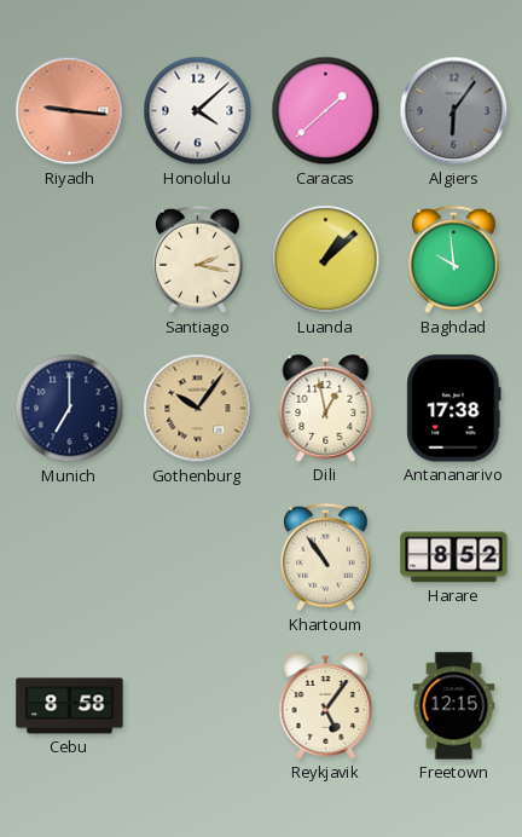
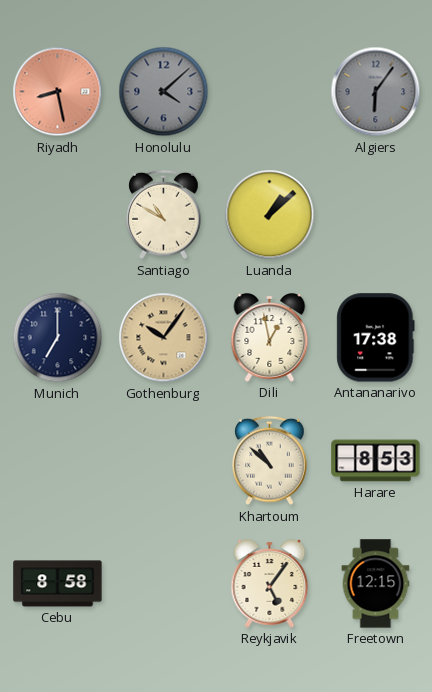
Riyadh: 9:16 -> 8:28
Honolulu dial: white -> grey
Caracas: 1:38 -> none
Santiago: 2:17 -> 10:50
Baghdad: 9:59 -> none
Khartoum: 10:54 -> 10:52
Harare: 8:52 -> 8:53
